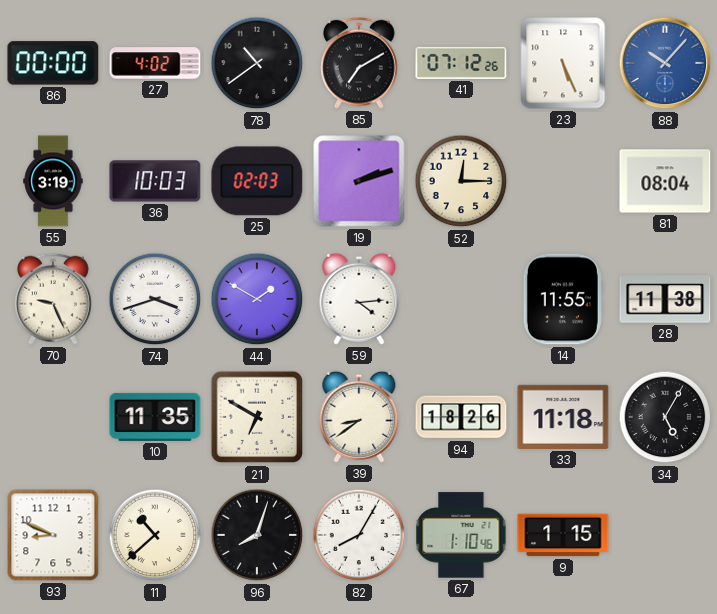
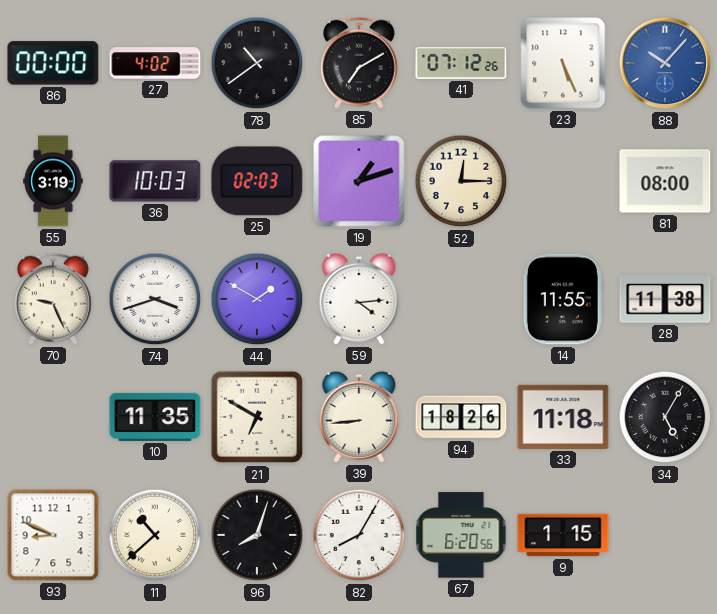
19: 2:12 -> 1:12
81: 08:04 -> 08:00
39: 8:39 -> 8:44
67: 1:10 -> 6:20
